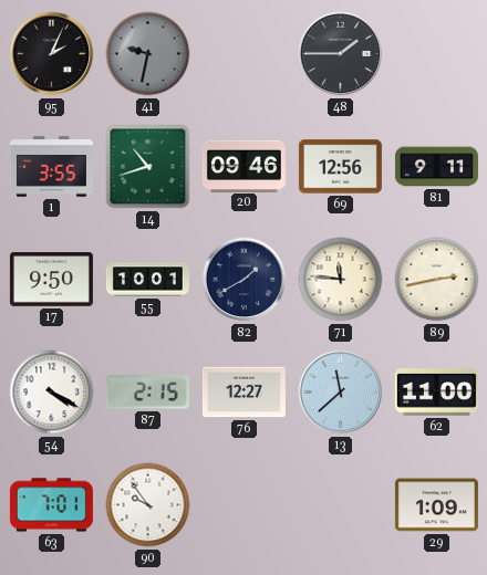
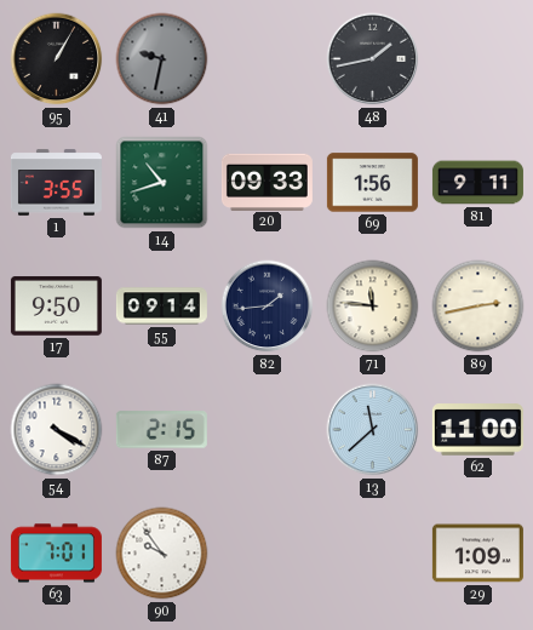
95: 2:04 -> 1:05
48: 1:45 -> 1:43
20: 09:46 -> 09:33
69: 12:56 -> 1:56
55: 10:01 -> 09:14
82: 1:40 -> 1:44
76: 12:27 -> none
